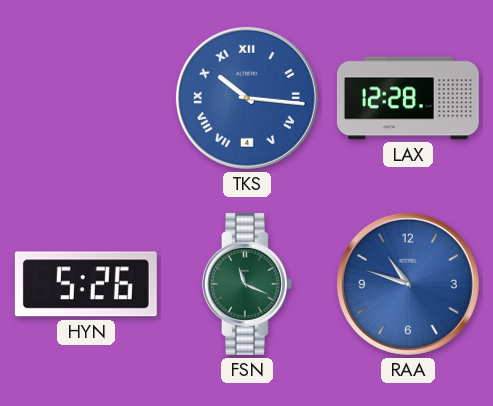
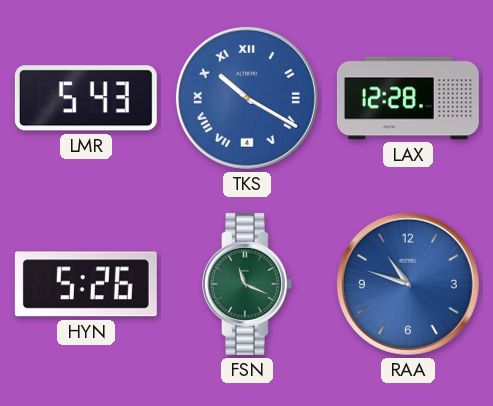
LMR: none -> 5:43
TKS: 10:16 -> 10:20
